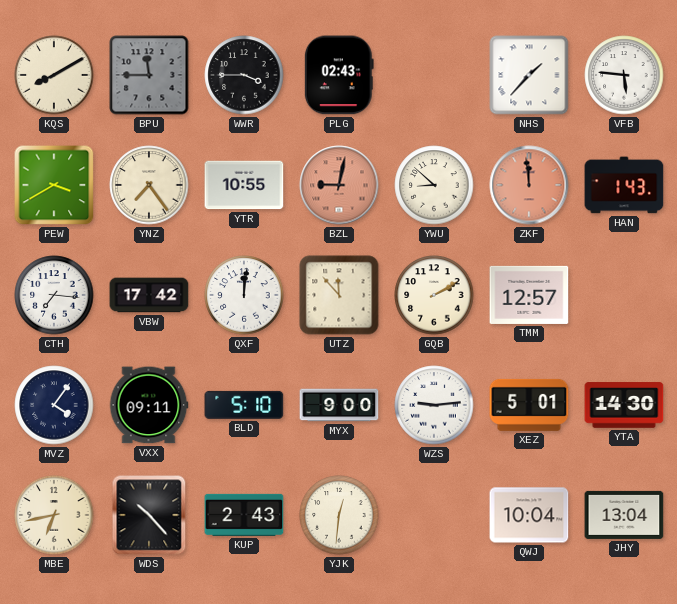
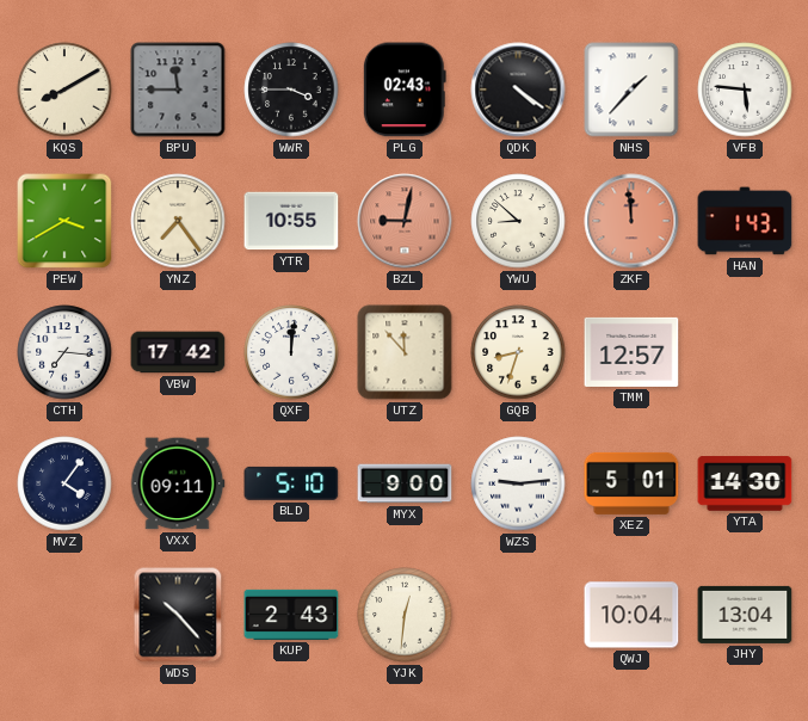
QDK: none -> 4:21
GQB: 2:10 -> 8:33
MBE: 6:43 -> none
